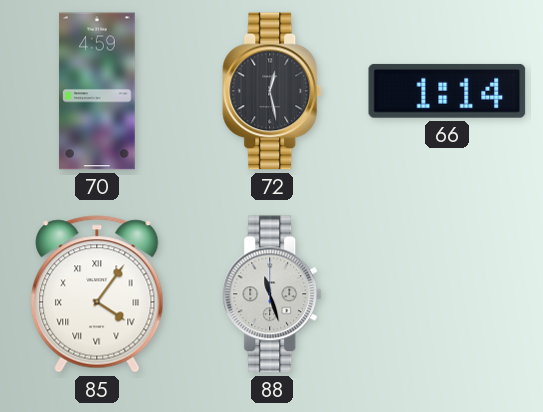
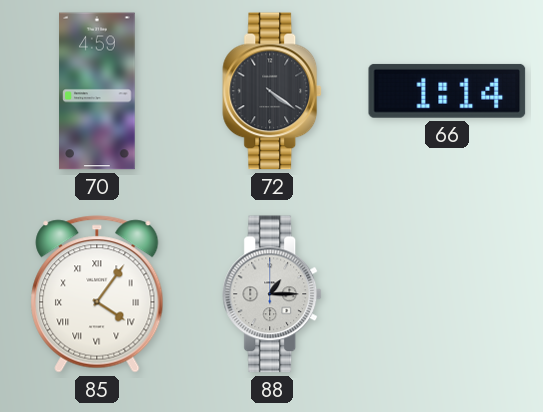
72: 12:28 -> 4:21
88: 11:27 -> 1:15
